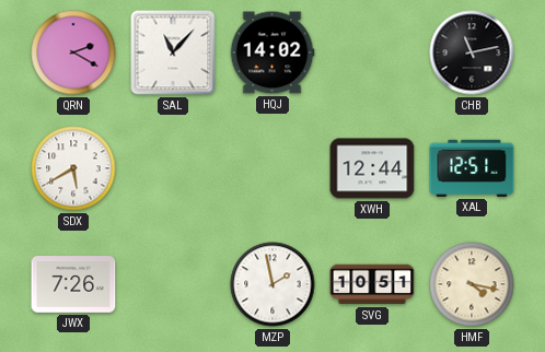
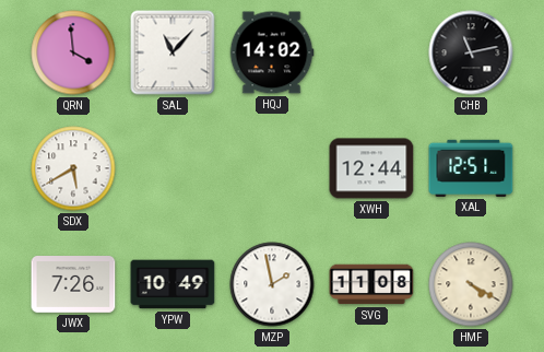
QRN: 2:20 -> 3:59
YPW: none -> 10:49
SVG: 10:51 -> 11:08
HMF: 4:17 -> 4:20
